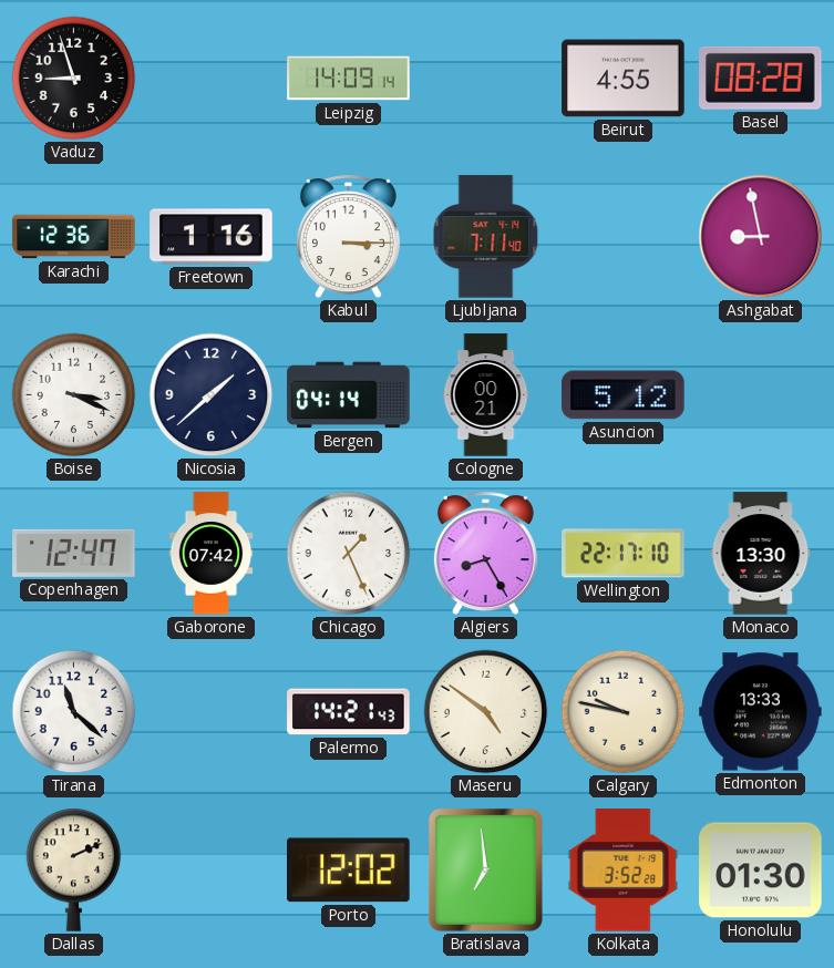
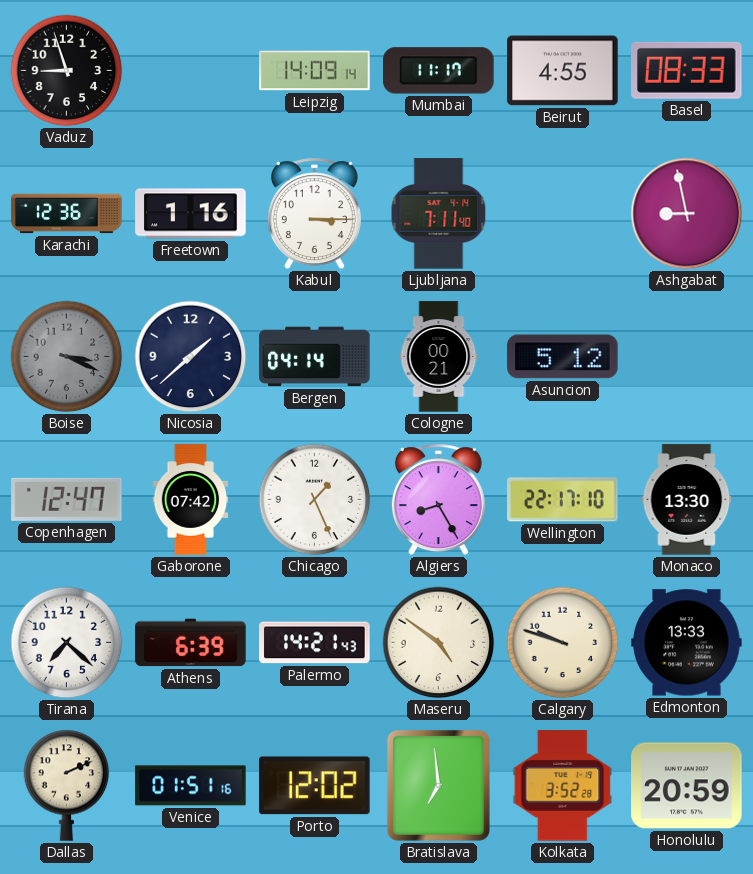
Mumbai: none -> 11:17
Basel: 08:28 -> 08:33
Boise dial: white -> grey
Tirana: 11:22 -> 7:22
Athens: none -> 6:39
Calgary: 9:47 -> 9:48
Venice: none -> 01:51
Honolulu: 01:30 -> 20:59
